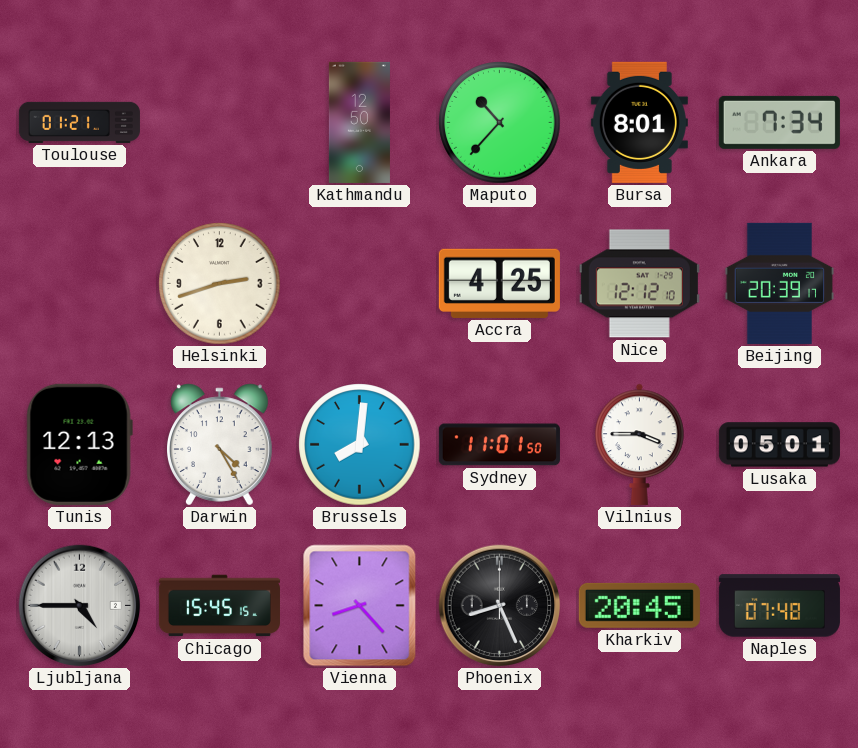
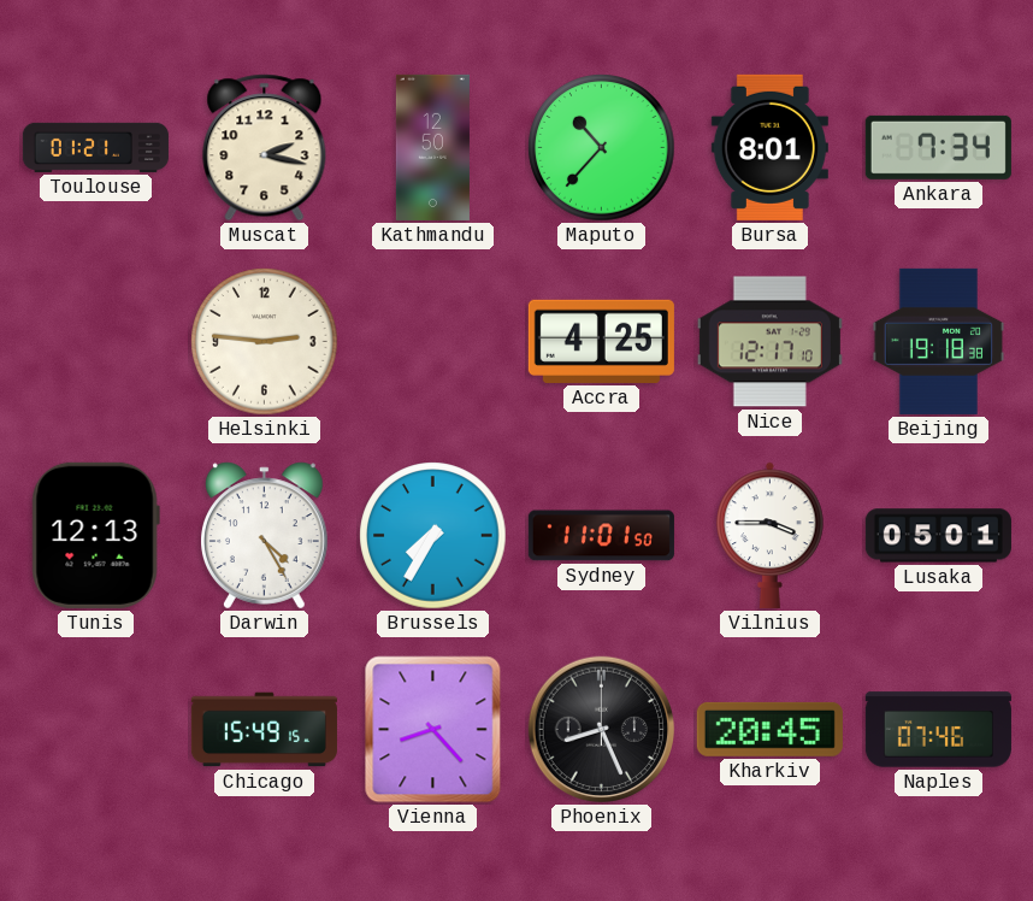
Muscat: none -> 2:17
Helsinki: 2:42 -> 2:46
Nice: 12:12 -> 12:17
Beijing: 20:39 -> 19:18
Brussels: 8:01 -> 7:35
Ljubljana: 4:45 -> none
Chicago: 15:45 -> 15:49
Naples: 07:48 -> 07:46
